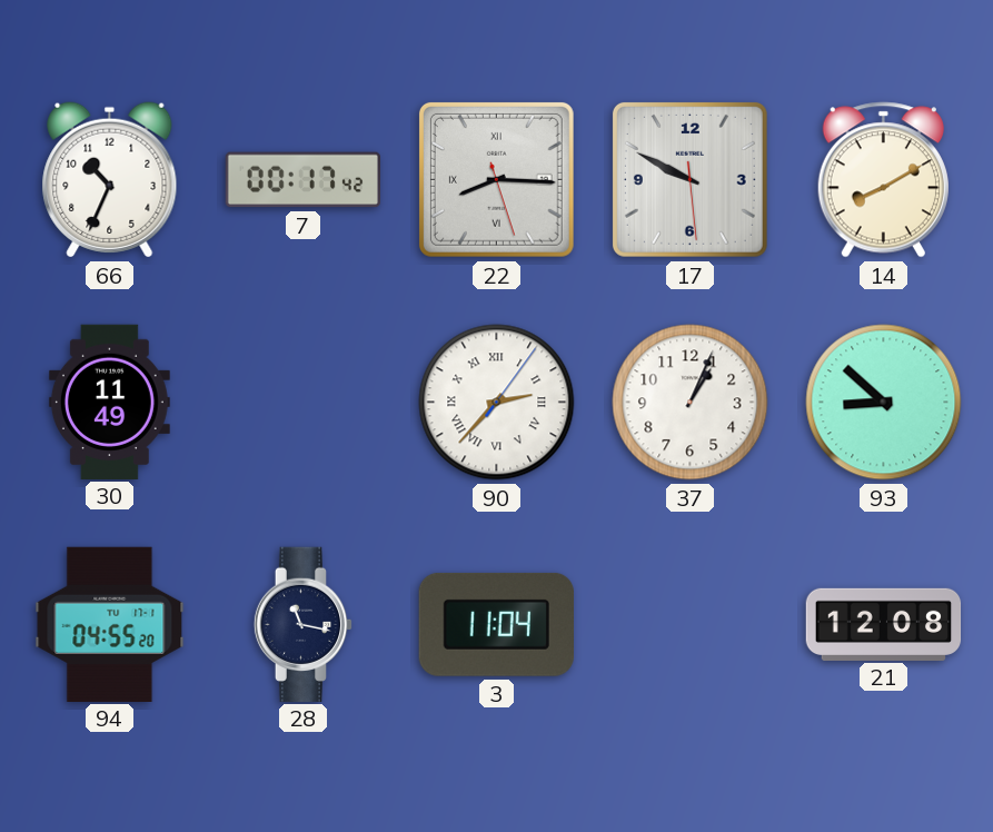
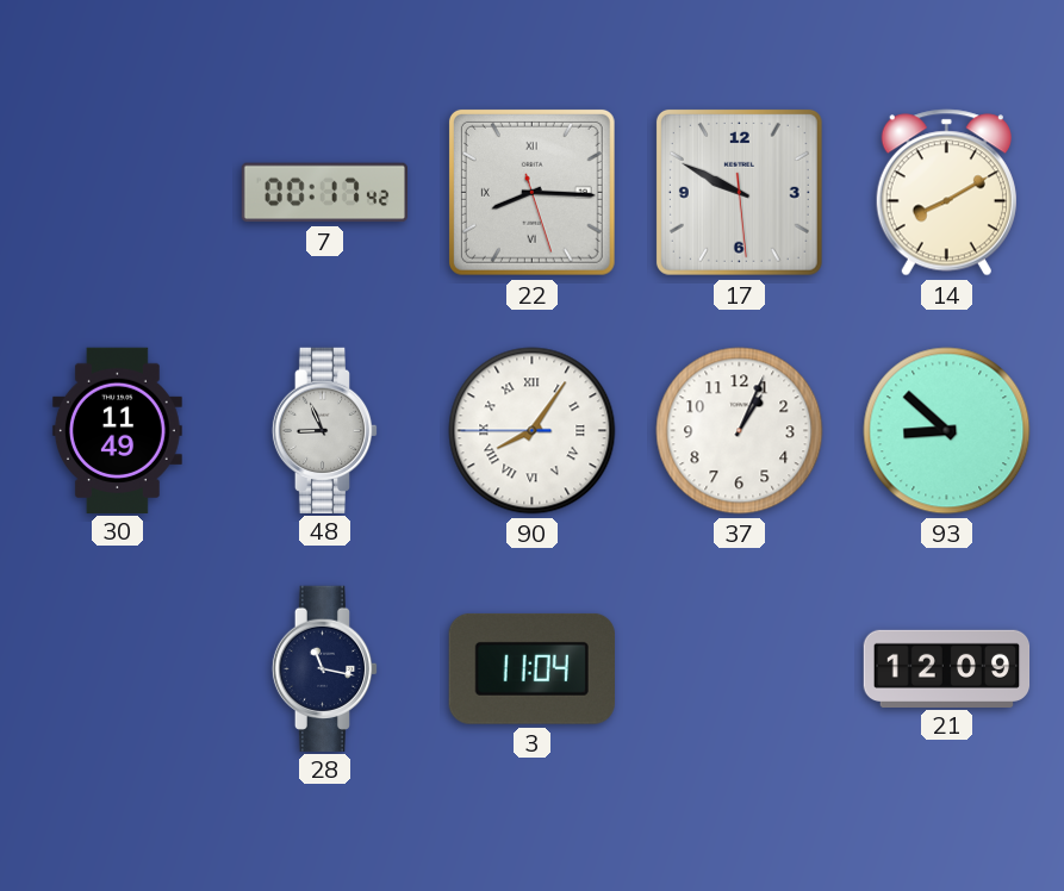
66: 10:34 -> none
48: none -> 8:56
90: 2:37 -> 8:05
94: 04:55 -> none
21: 12:08 -> 12:09
